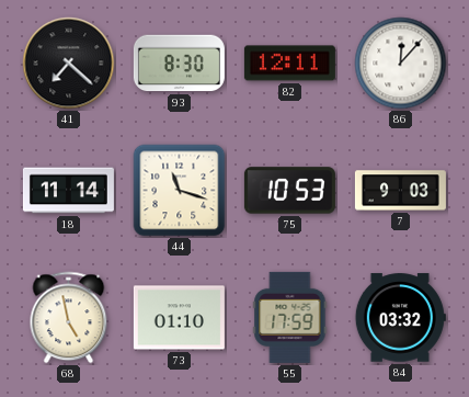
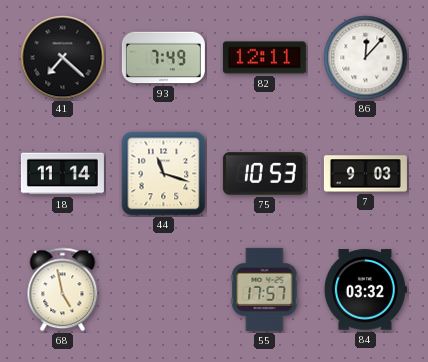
93: 8:30 -> 7:49
73: 01:10 -> none
55: 17:59 -> 17:57
